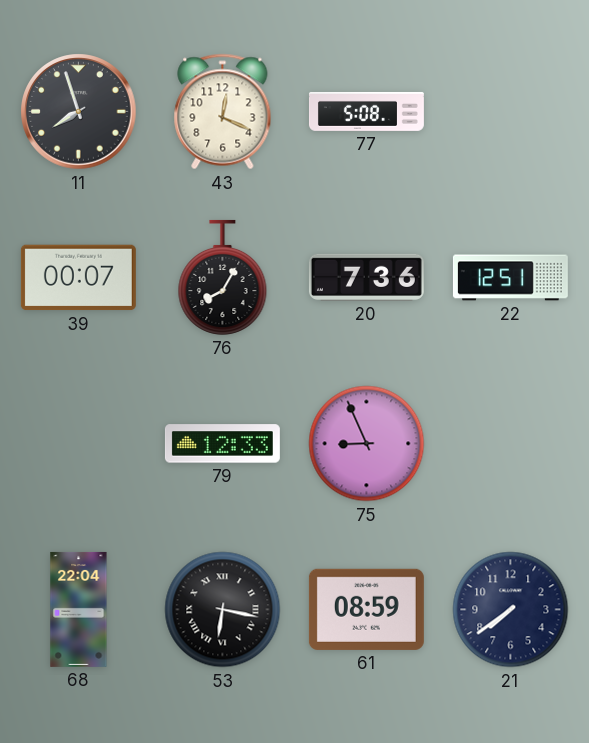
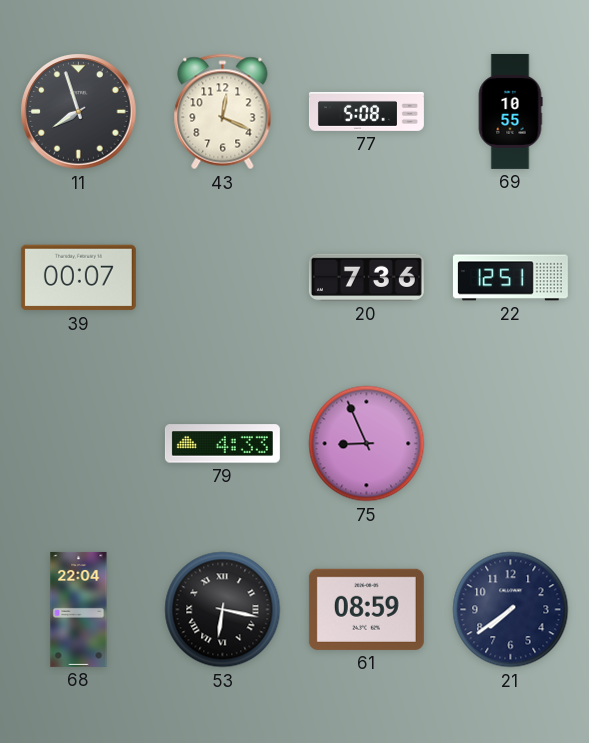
69: none -> 10:55
76: 8:05 -> none
79: 12:33 -> 4:33
